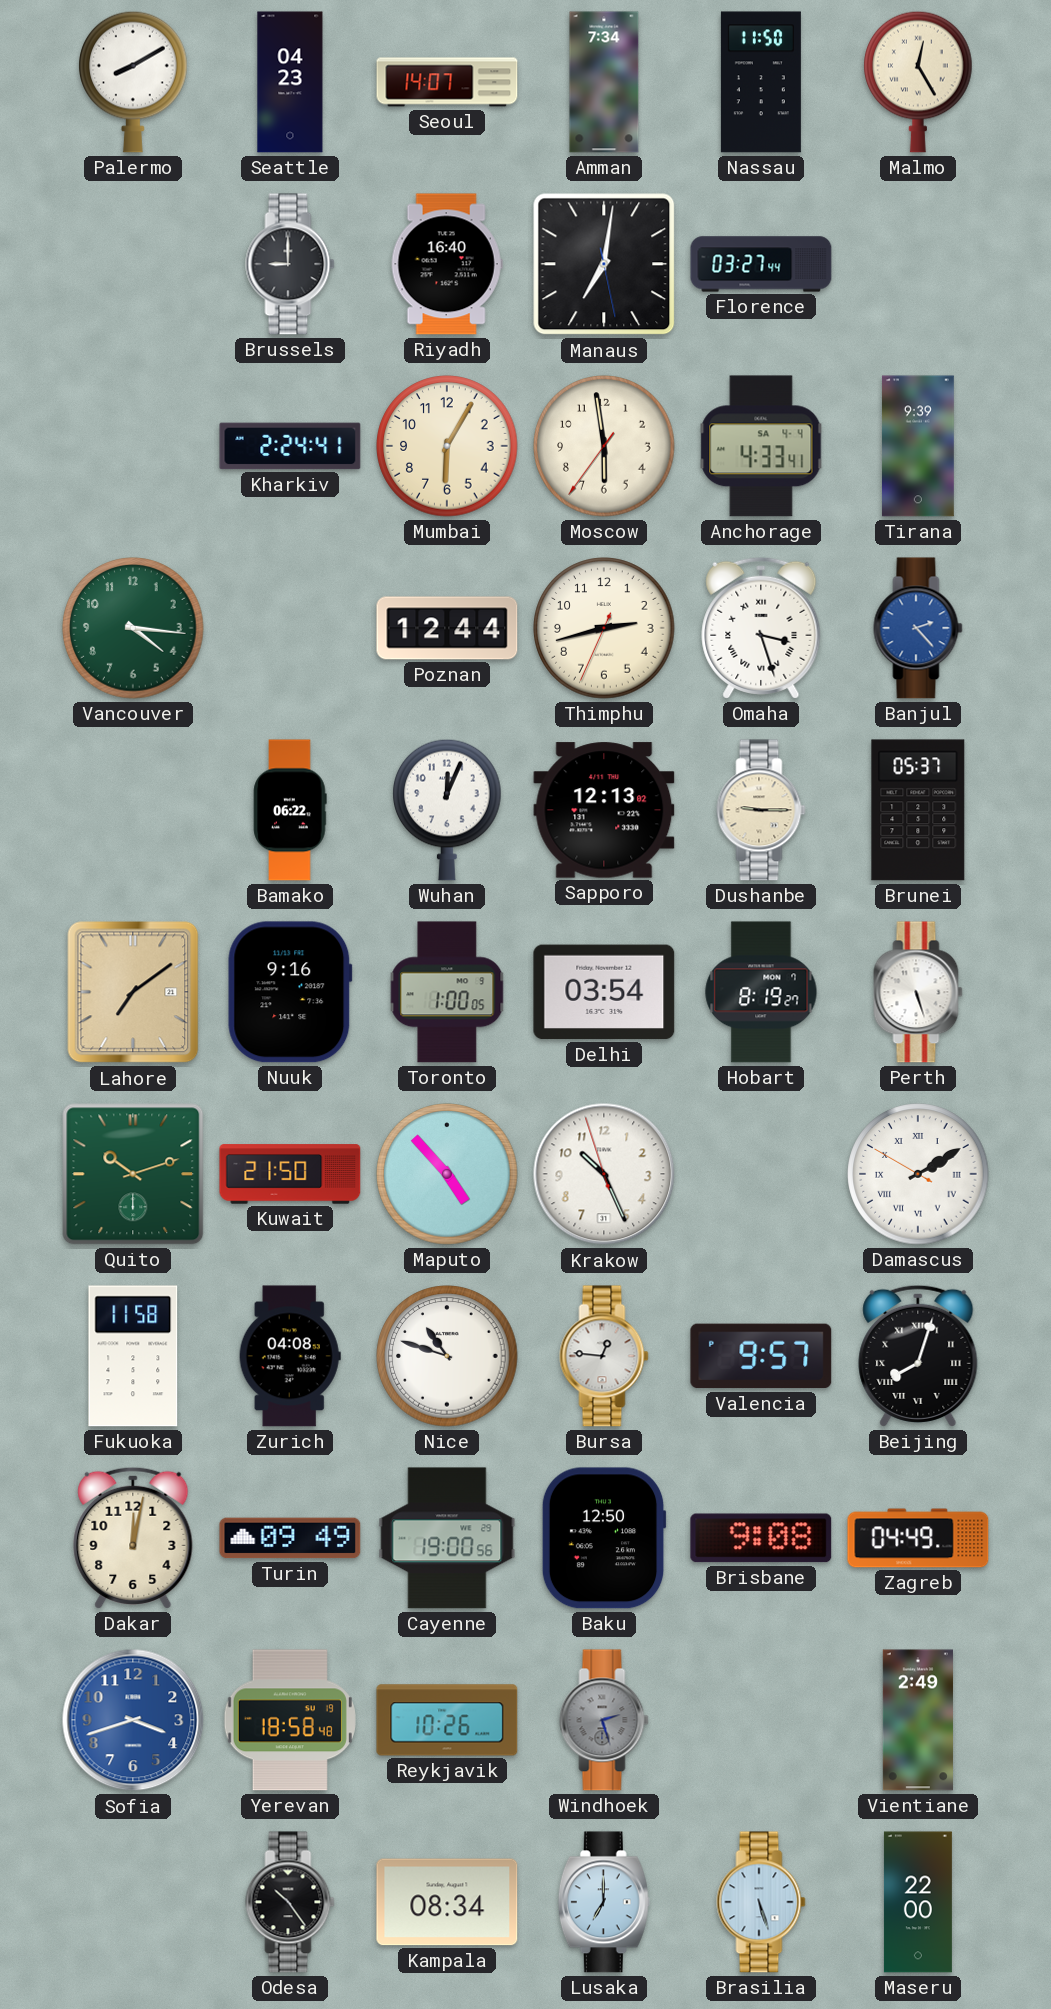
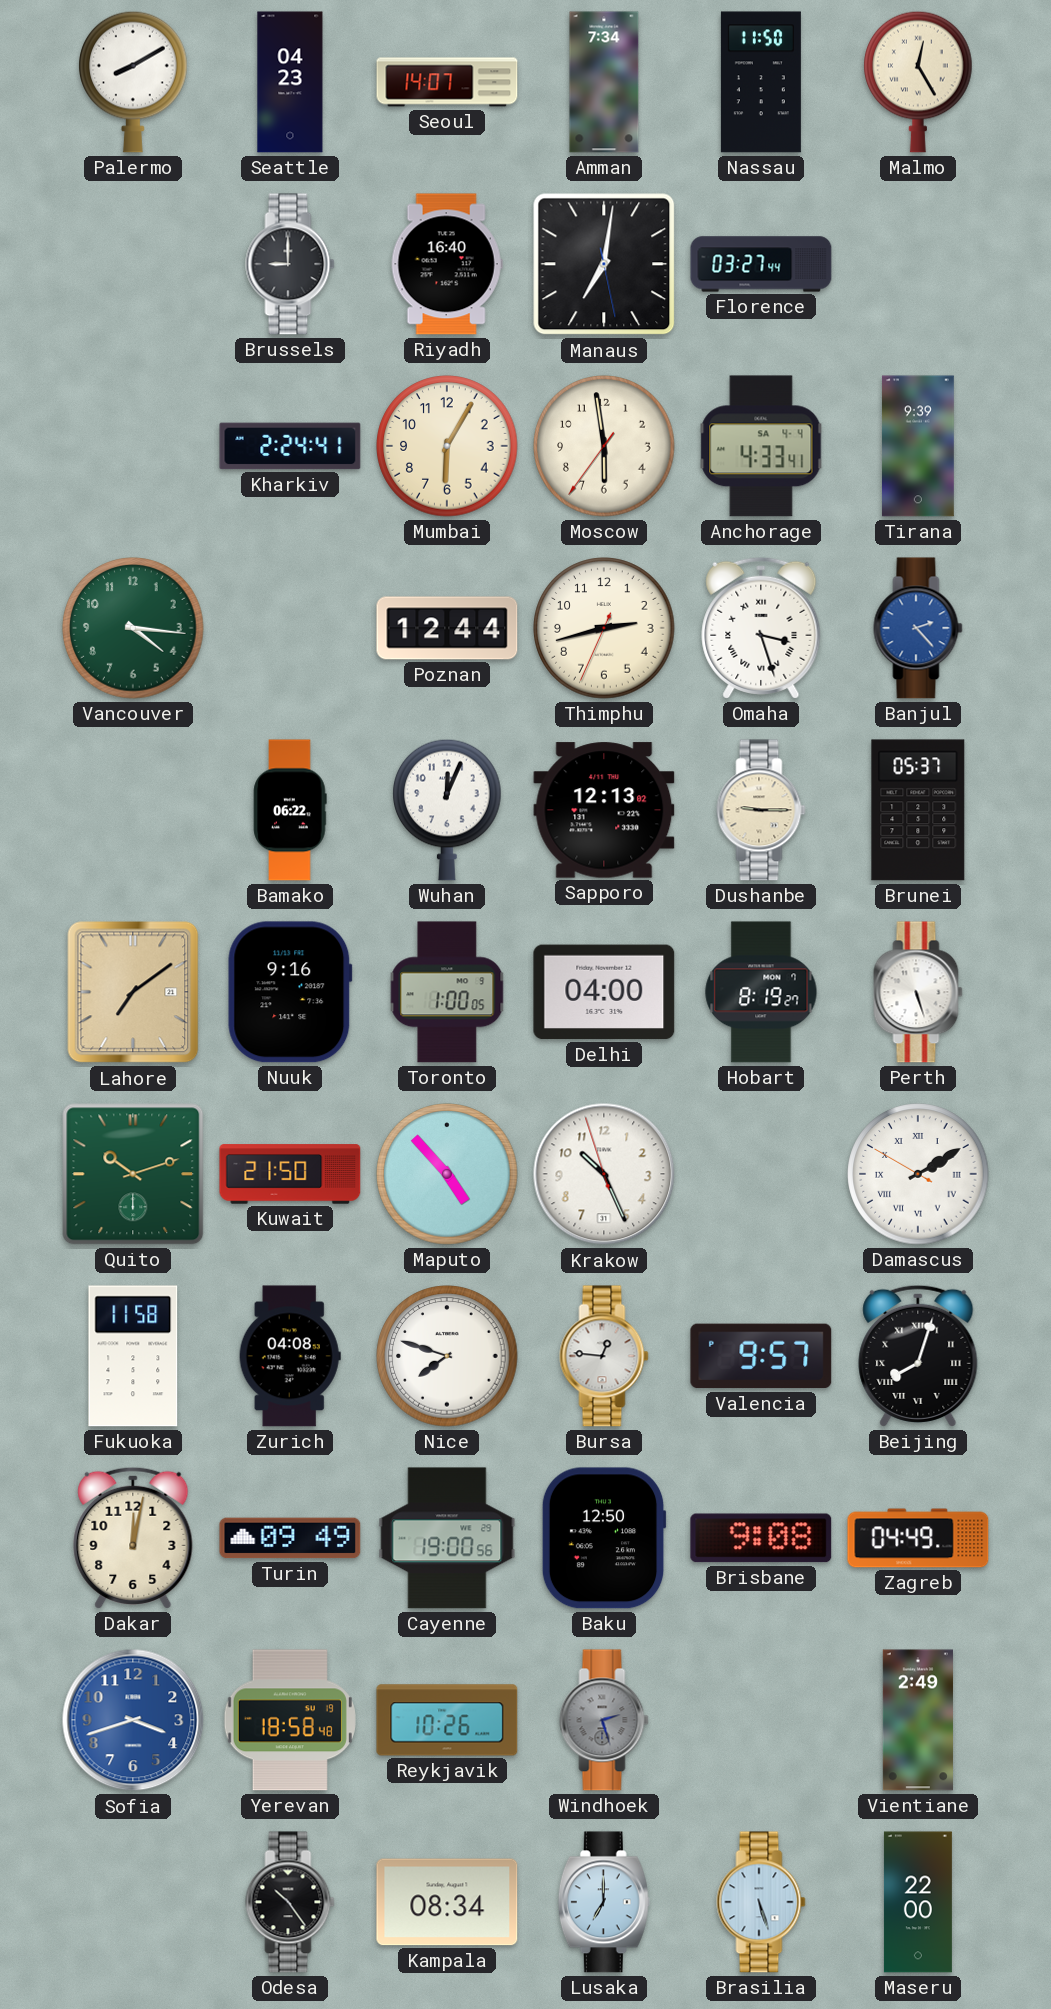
Delhi: 03:54 -> 04:00
Nice: 10:48 -> 7:48
